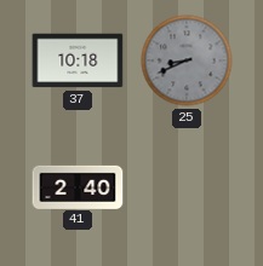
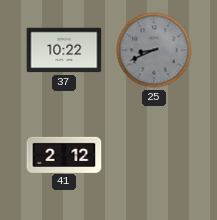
37: 10:18 -> 10:22
41: 2:40 -> 2:12
